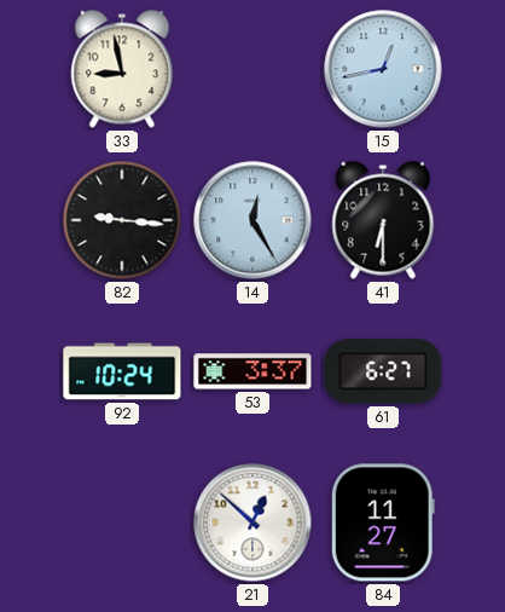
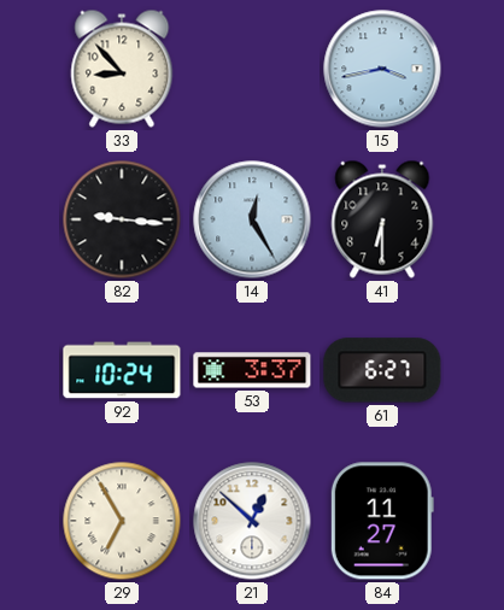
33: 8:58 -> 8:53
15: 12:43 -> 3:43
29: none -> 6:55
